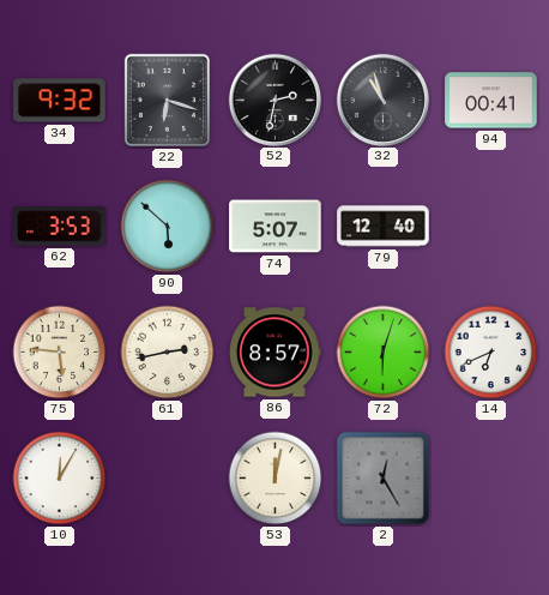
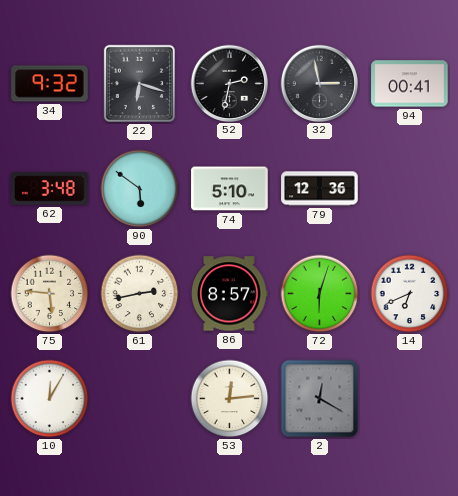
32: 10:57 -> 2:58
62: 3:53 -> 3:48
90: 5:52 -> 5:51
74: 5:07 -> 5:10
79: 12:40 -> 12:36
53: 12:02 -> 12:14
2: 12:25 -> 12:20
